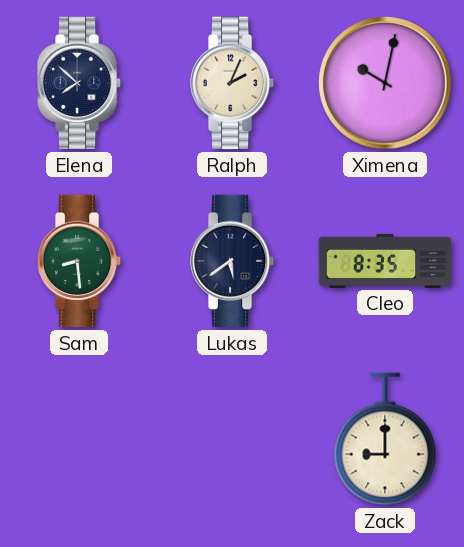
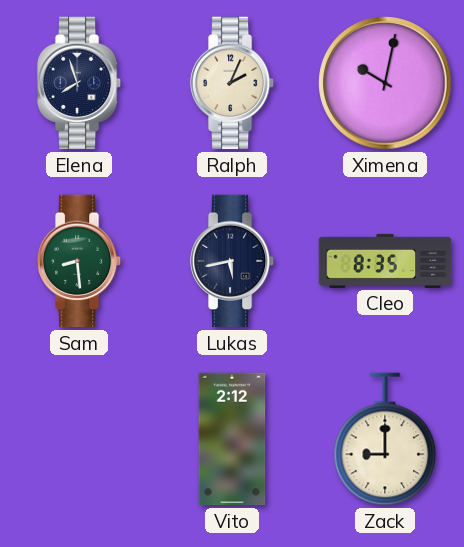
Elena: 7:52 -> 7:57
Lukas: 5:39 -> 5:43
Vito: none -> 2:12
